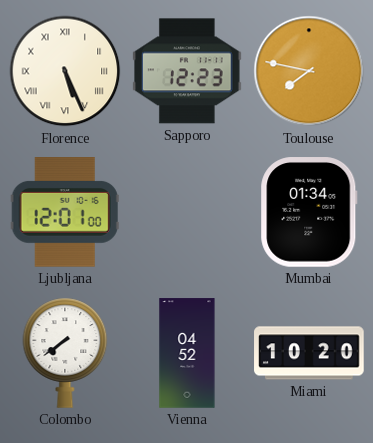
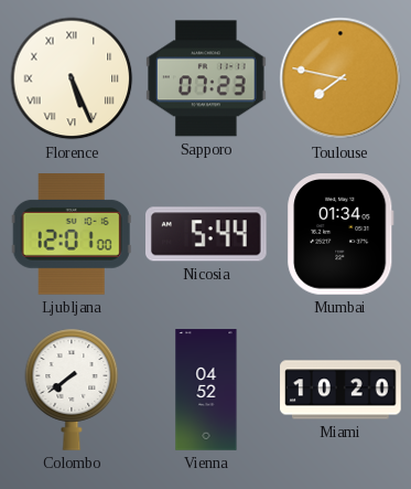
Sapporo: 12:23 -> 07:23
Nicosia: none -> 5:44
